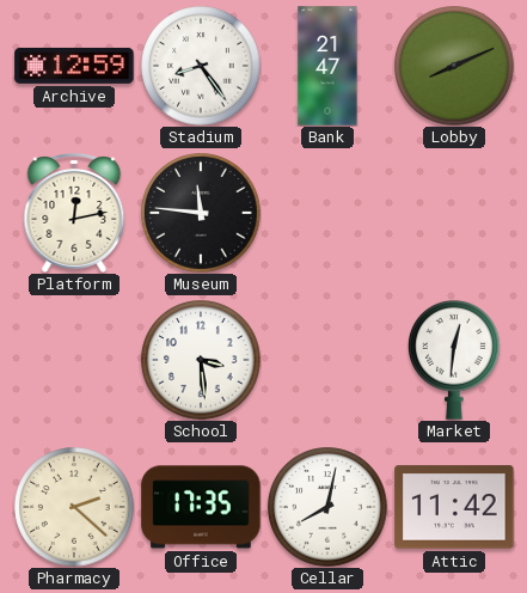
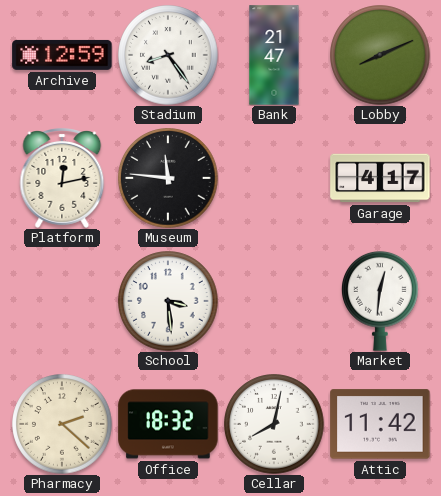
Garage: none -> 4:17
Office: 17:35 -> 18:32
